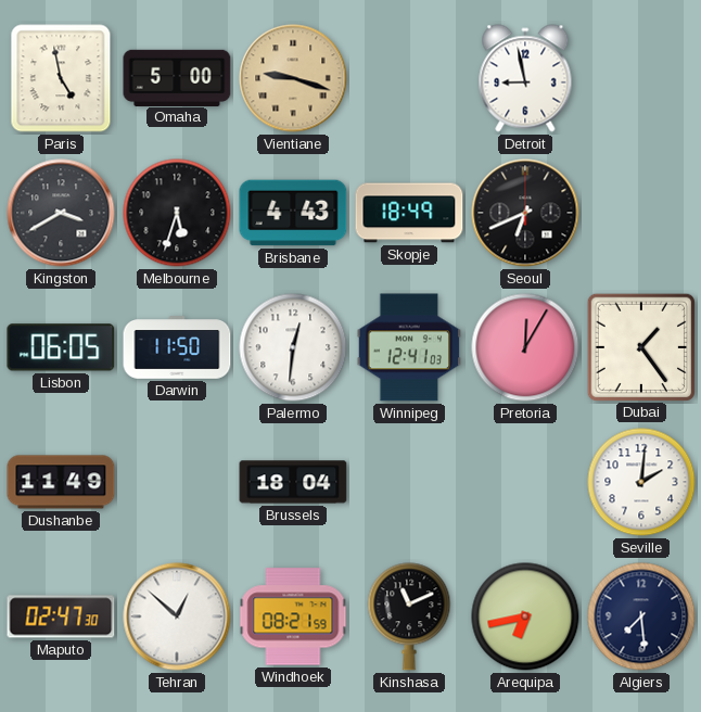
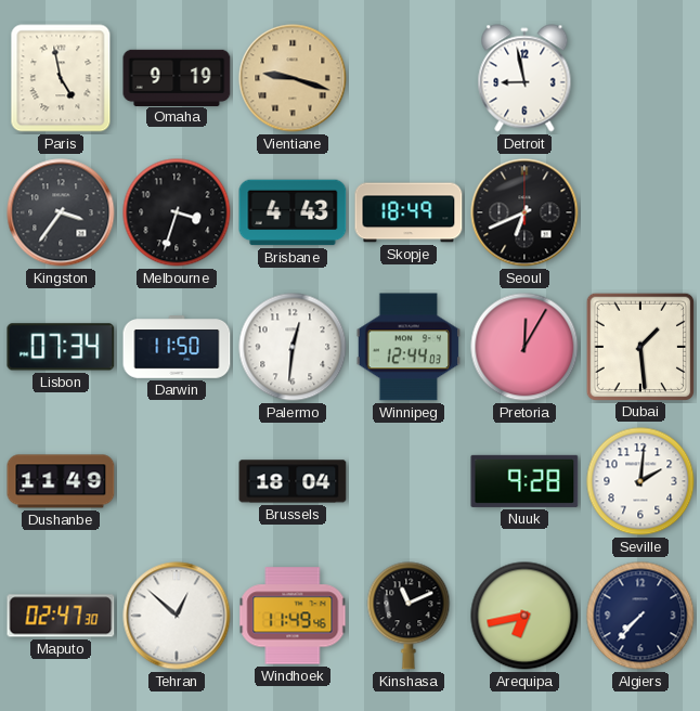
Omaha: 5:00 -> 9:19
Kingston: 3:40 -> 3:36
Melbourne: 5:33 -> 3:33
Lisbon: 06:05 -> 07:34
Winnipeg: 12:41 -> 12:44
Dubai: 1:24 -> 1:29
Nuuk: none -> 9:28
Windhoek: 08:21 -> 11:49
Algiers: 7:29 -> 7:37
